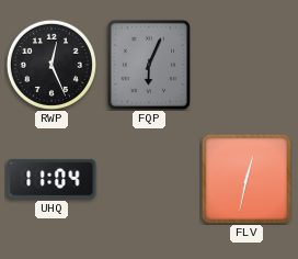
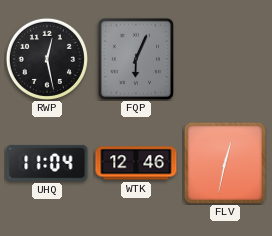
RWP: 12:26 -> 12:28
WTK: none -> 12:46
